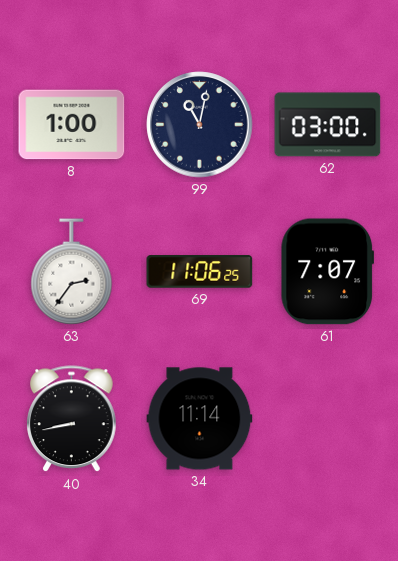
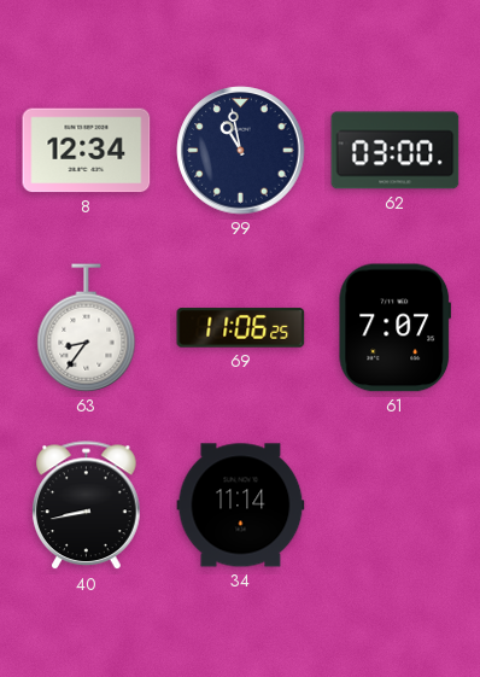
8: 1:00 -> 12:34
99: 11:02 -> 10:58
63: 2:36 -> 8:36
